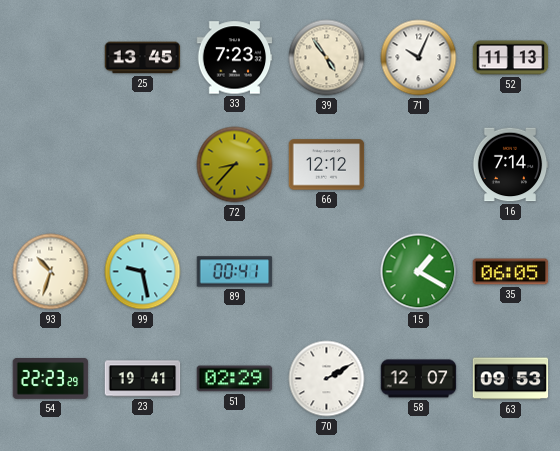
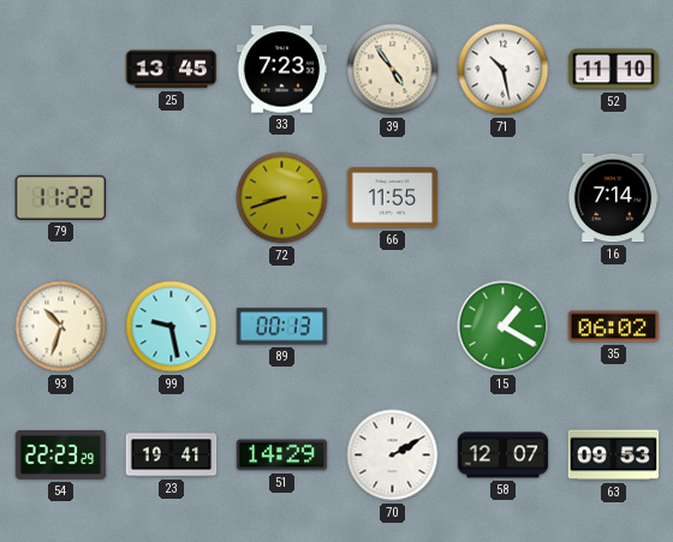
71: 10:04 -> 10:28
52: 11:13 -> 11:10
79: none -> 11:22
72: 8:37 -> 8:42
66: 12:12 -> 11:55
89: 00:41 -> 00:13
35: 06:05 -> 06:02
51: 02:29 -> 14:29
